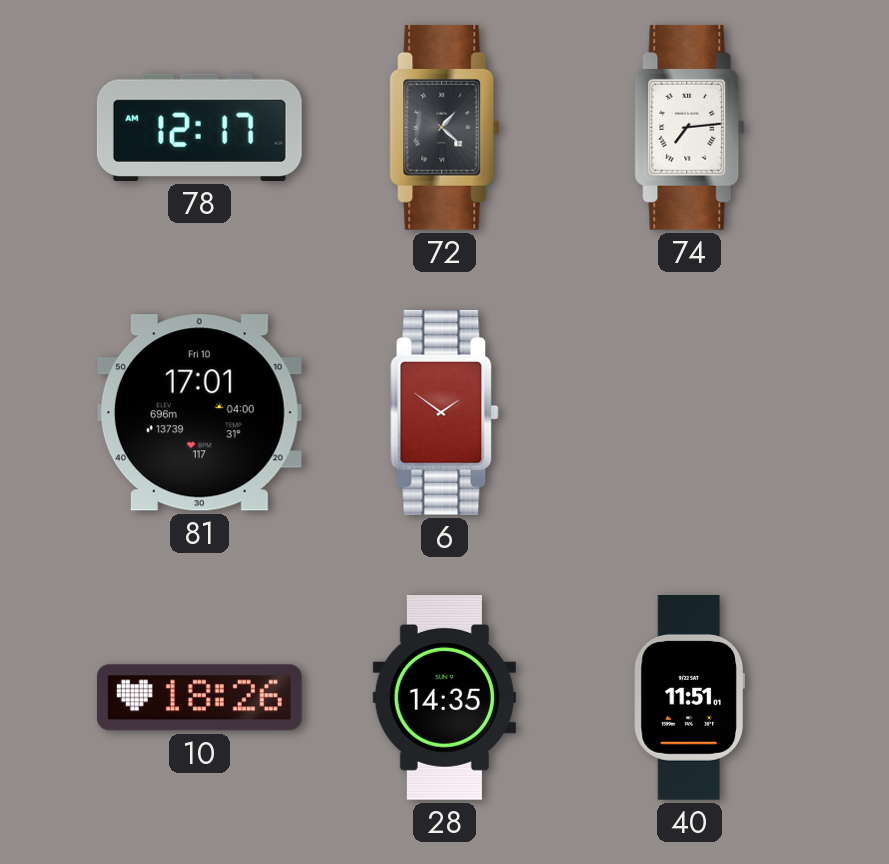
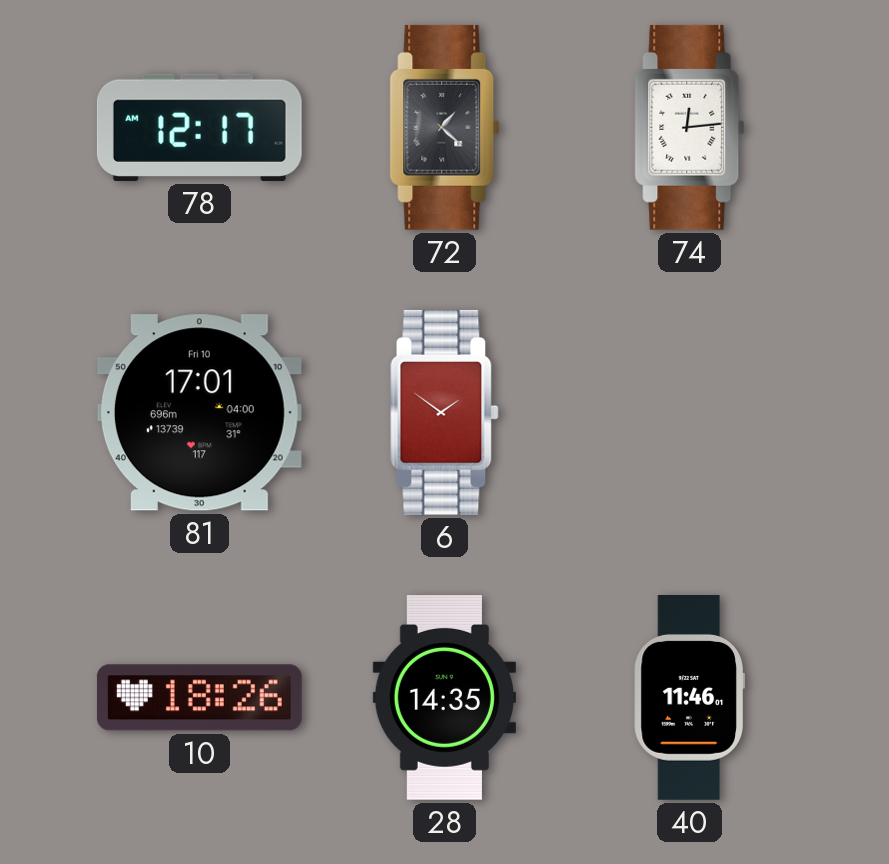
74: 7:14 -> 12:14
40: 11:51 -> 11:46
